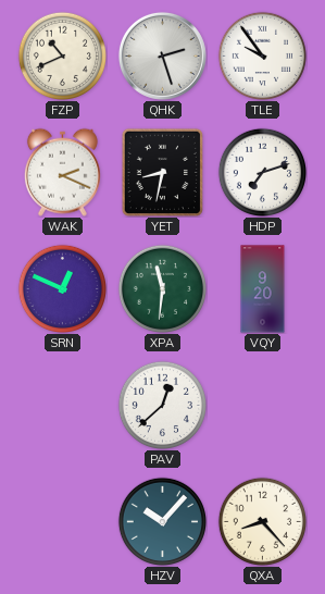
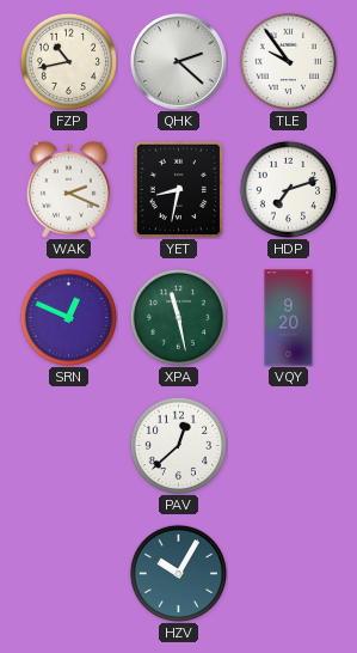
FZP: 10:41 -> 10:43
QHK: 2:27 -> 2:22
XPA: 11:31 -> 11:28
HZV: 10:07 -> 10:05
QXA: 8:23 -> none
